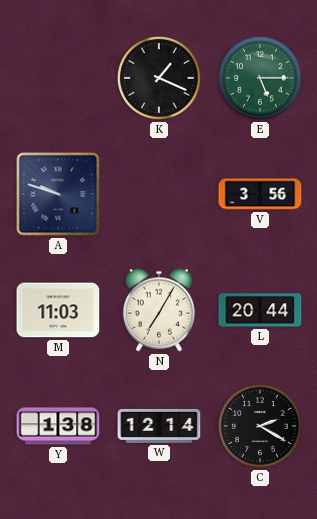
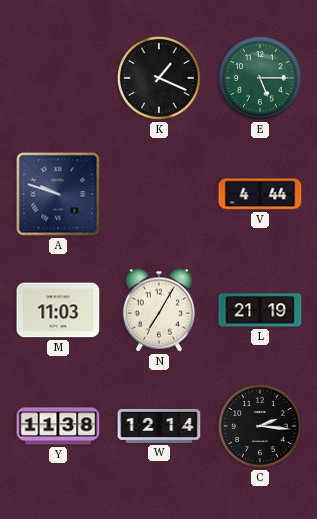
V: 3:56 -> 4:44
L: 20:44 -> 21:19
Y: 1:38 -> 11:38
C: 2:20 -> 2:16
